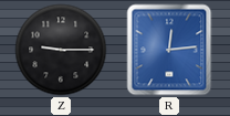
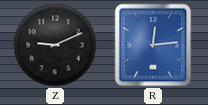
Z: 9:15 -> 9:11
